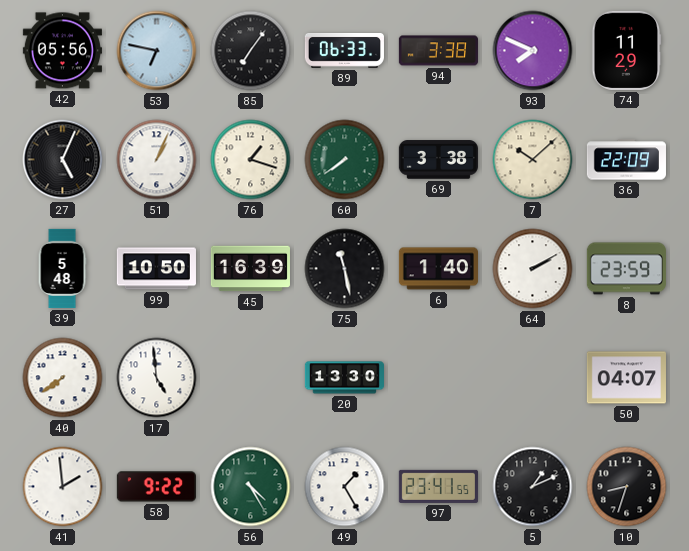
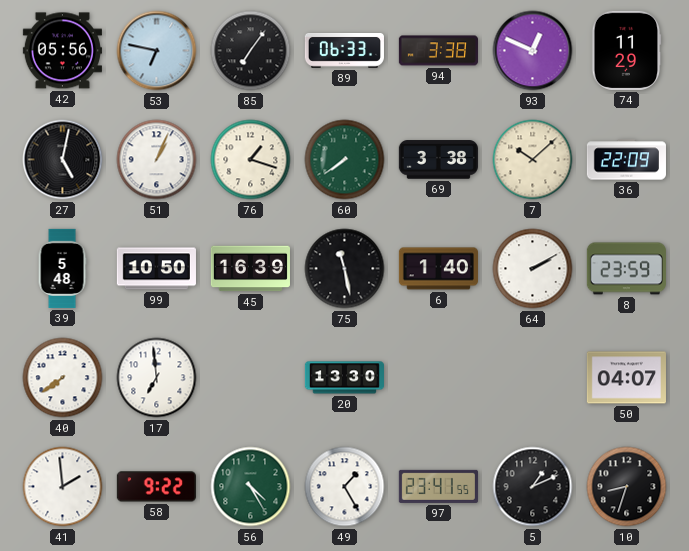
93: 7:49 -> 12:49
27: 5:04 -> 5:02
17: 4:59 -> 6:59
